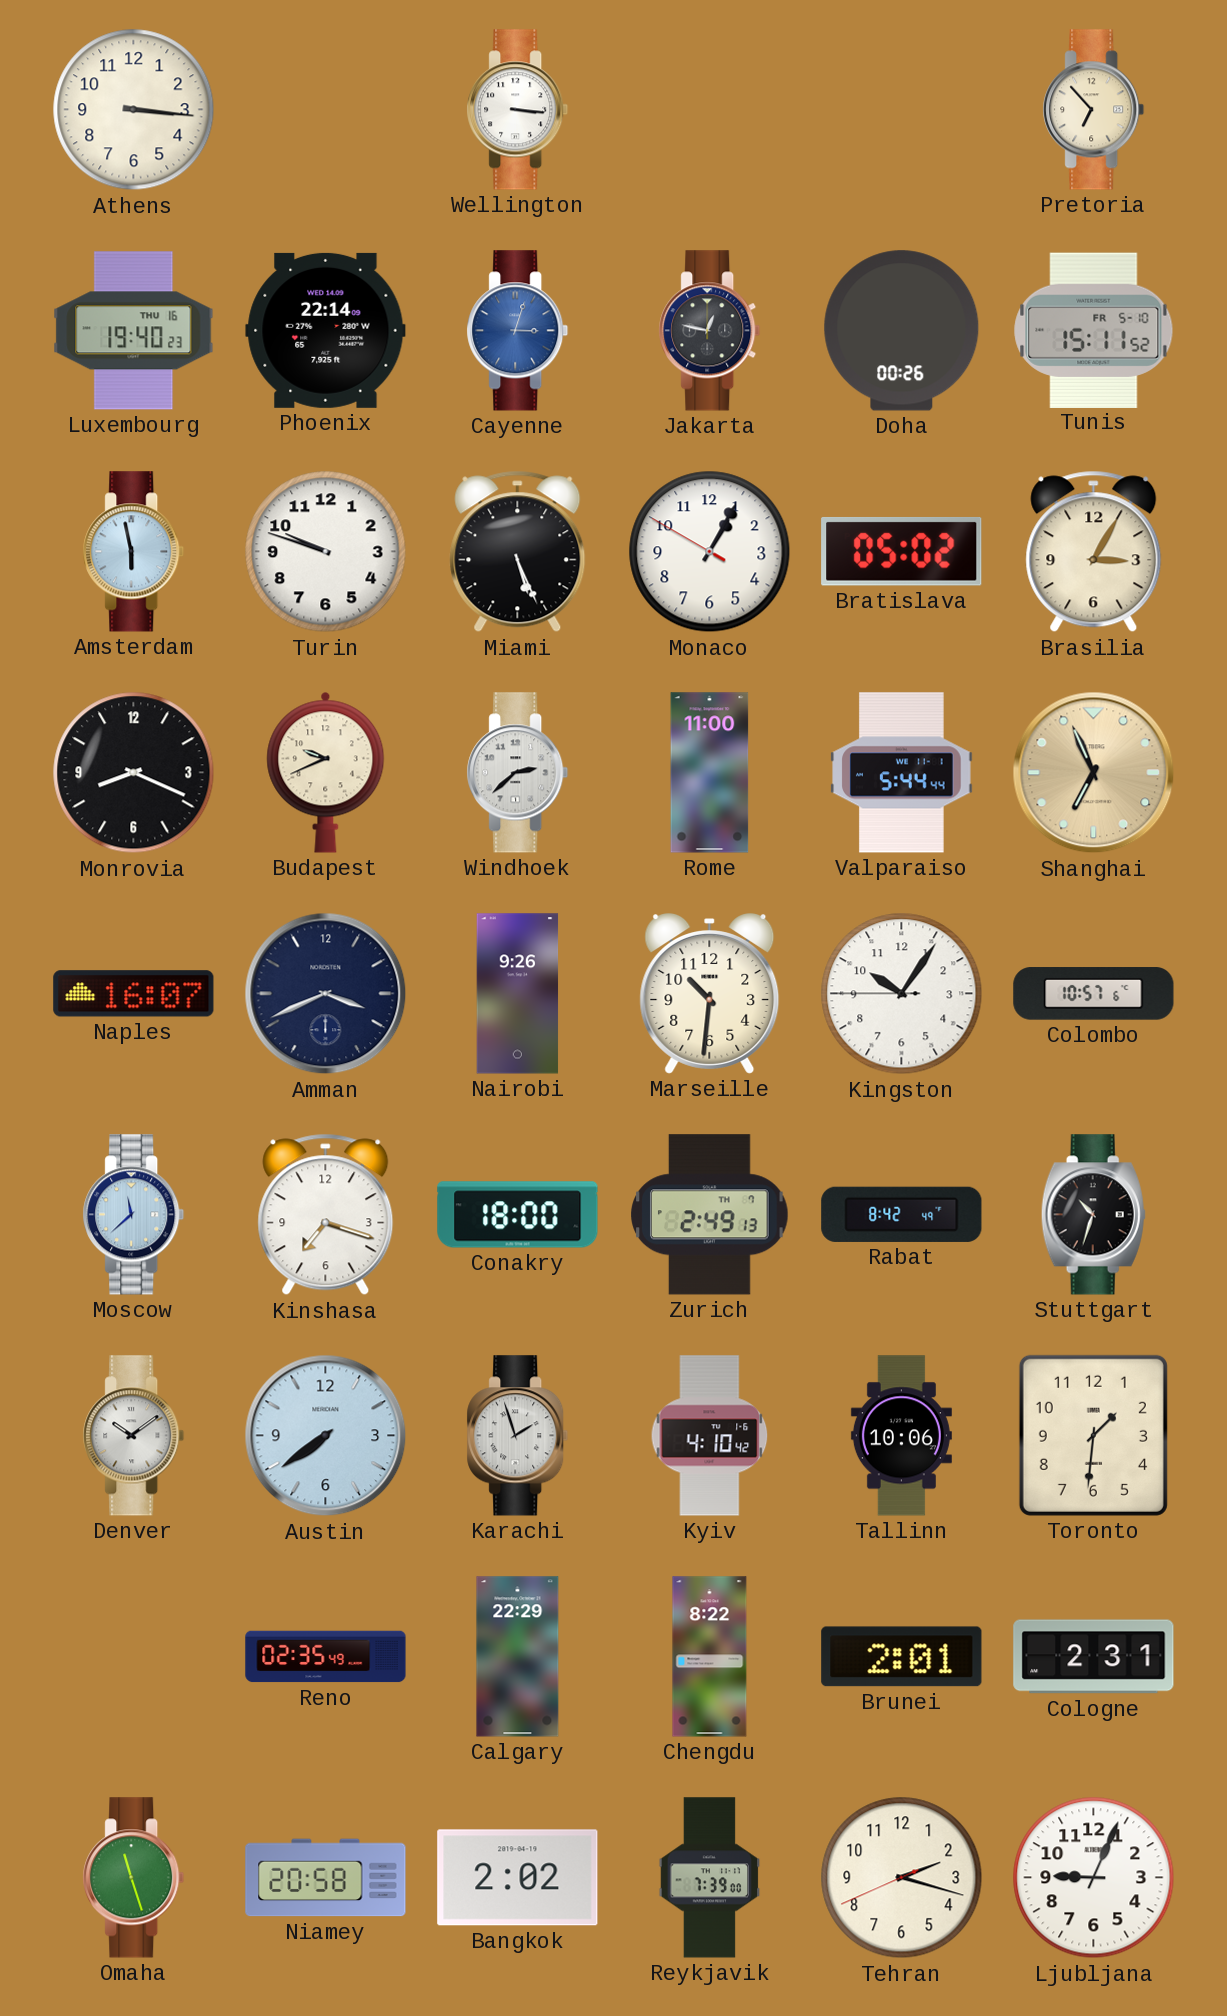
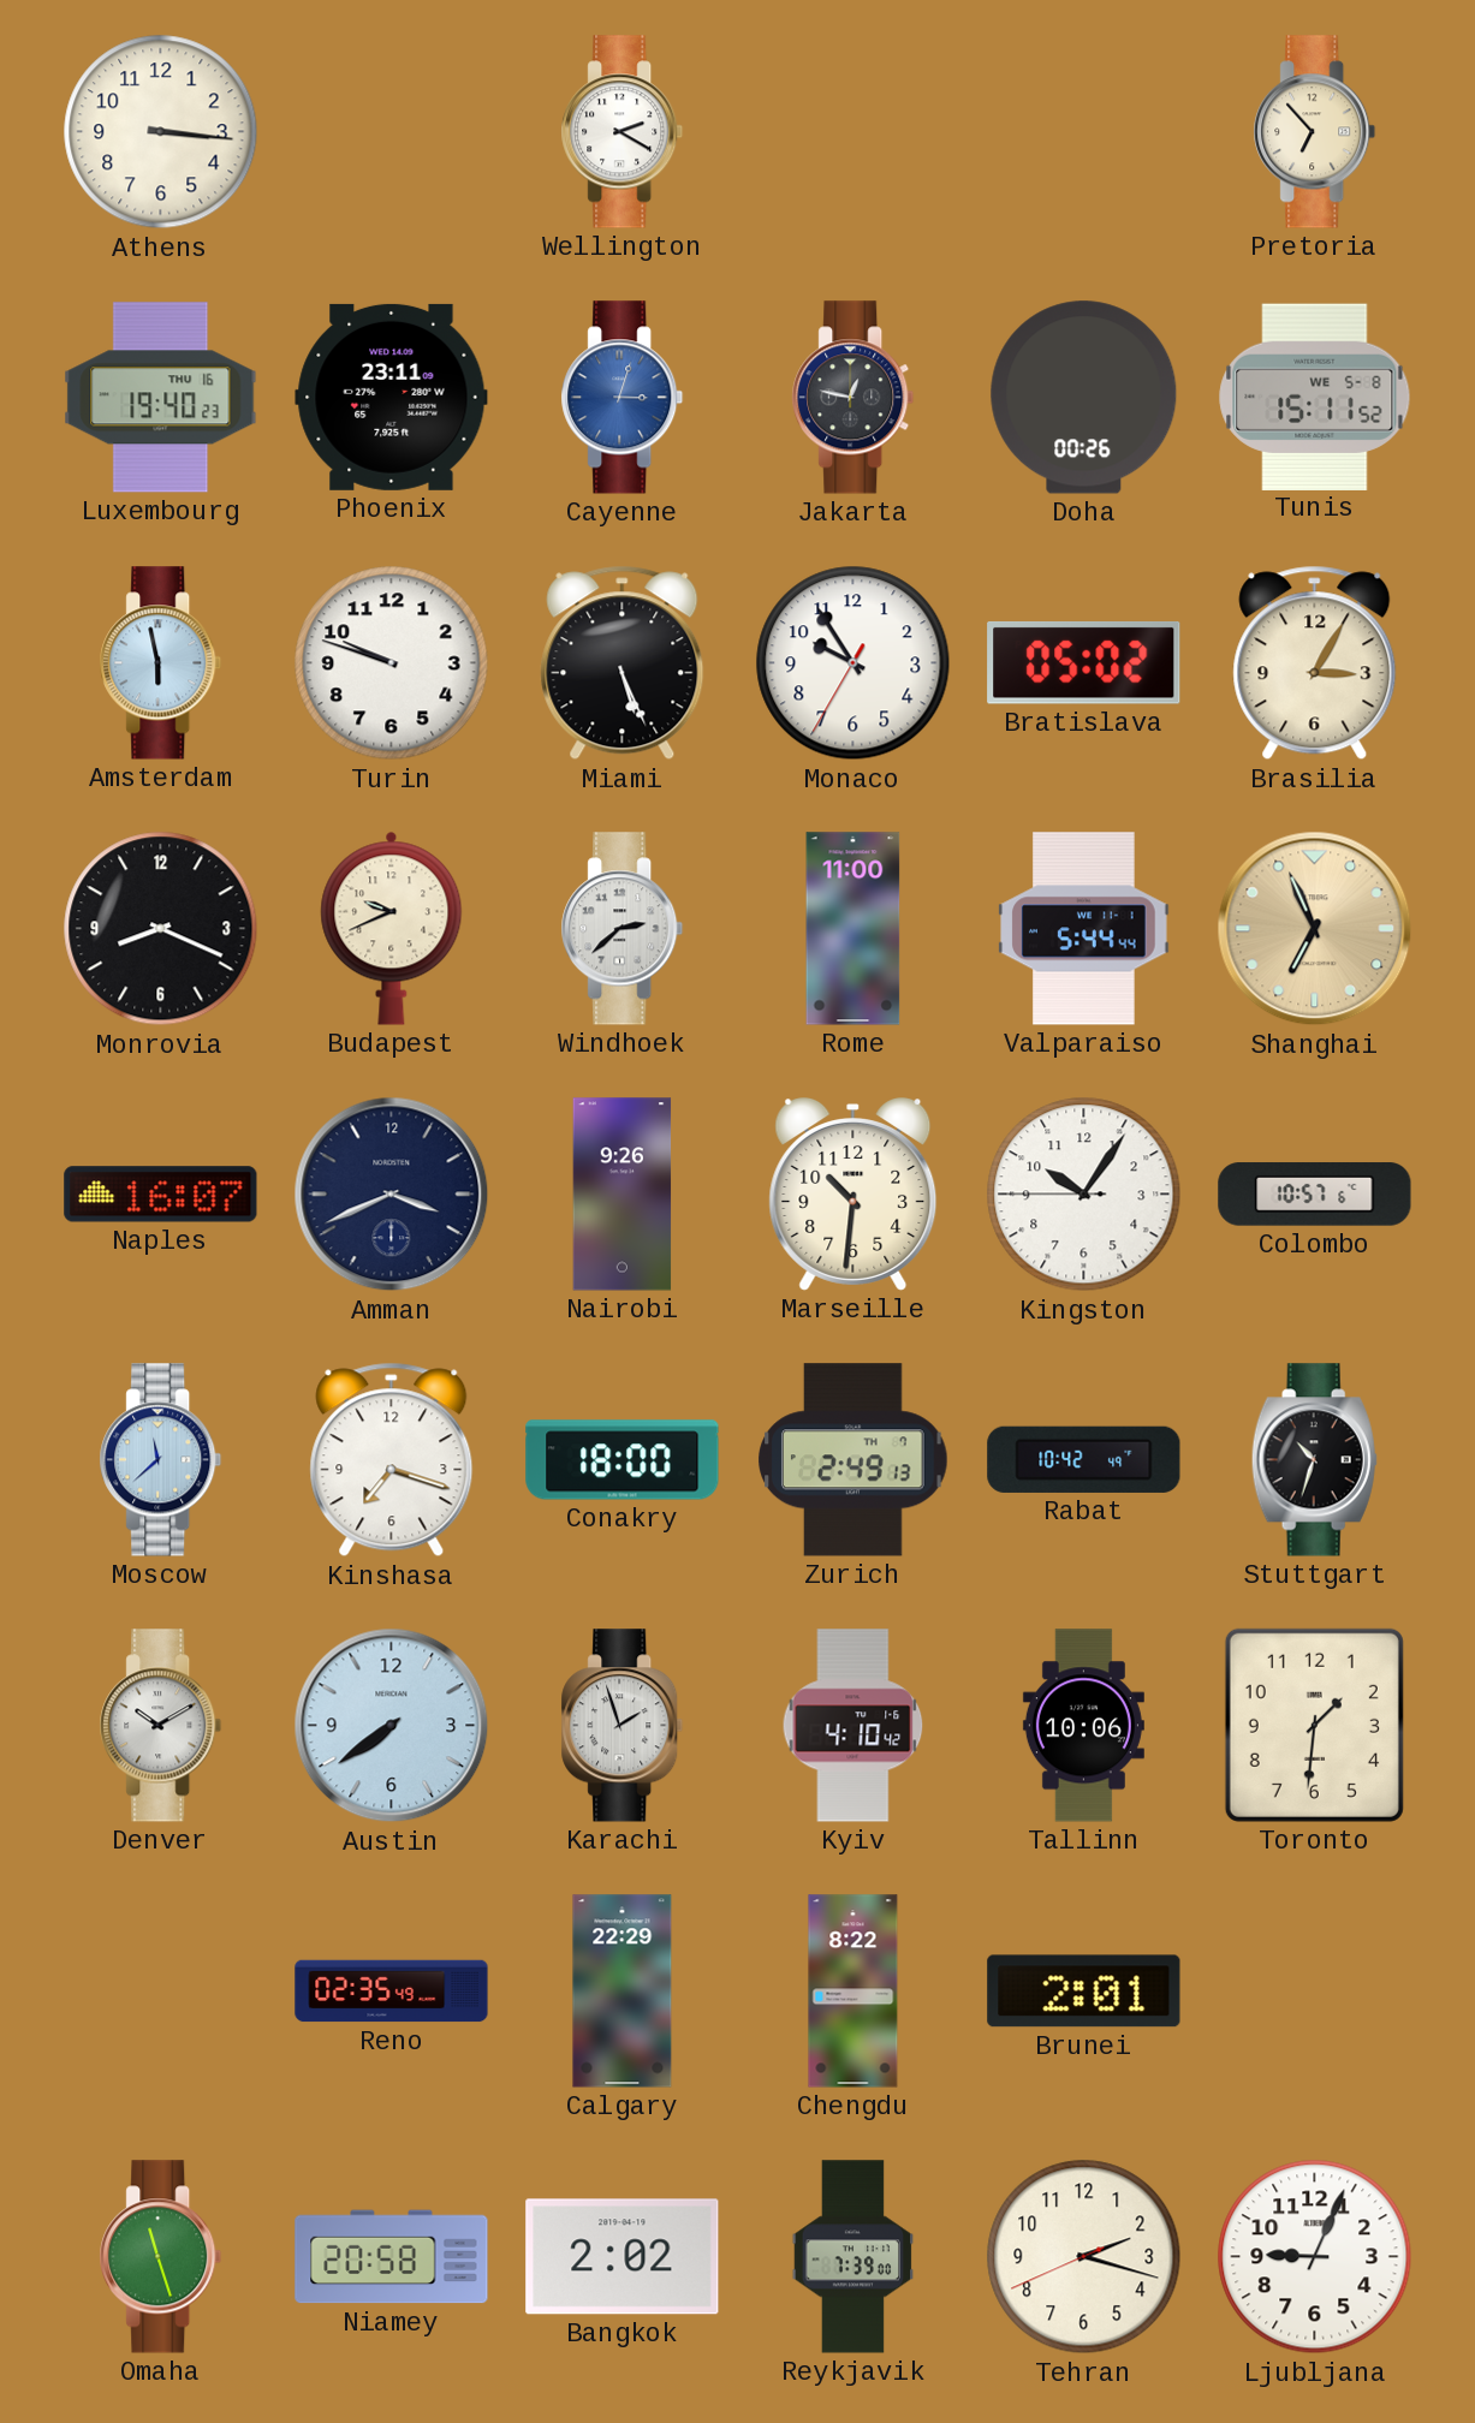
Wellington: 3:16 -> 2:20
Phoenix: 22:14 -> 23:11
Tunis date: FR 5-10 -> WE 5-8
Monaco: 1:04 -> 9:54
Rabat: 8:42 -> 10:42
Denver: 10:09 -> 10:10
Cologne: 2:31 -> none
